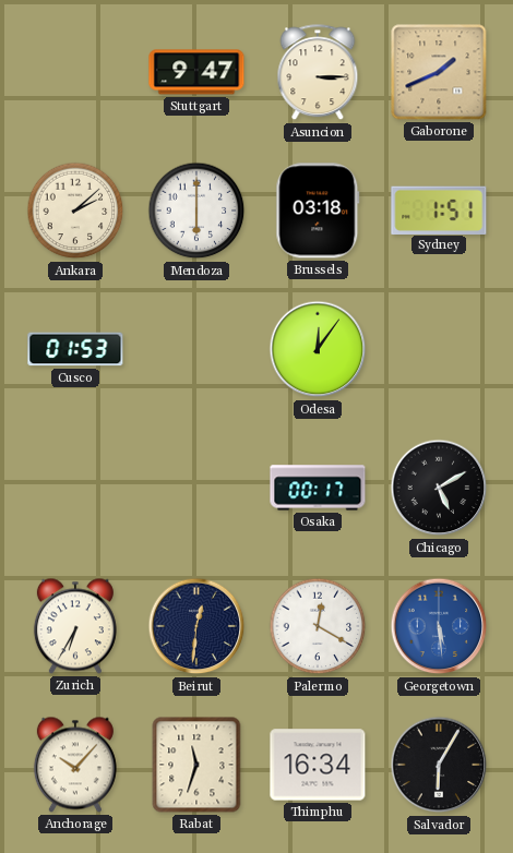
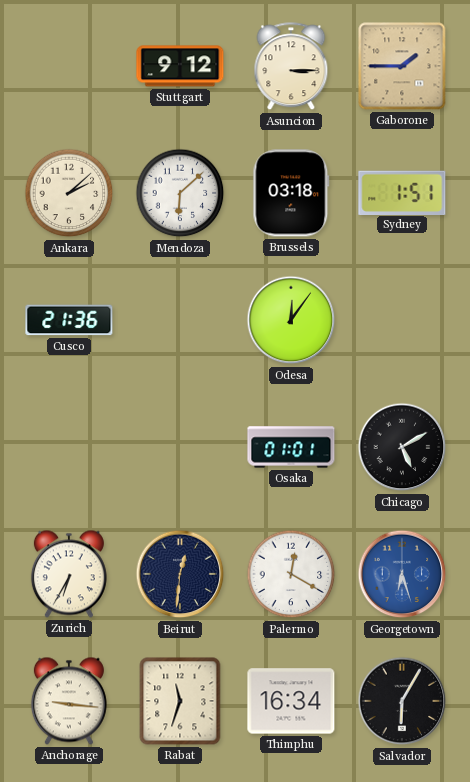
Stuttgart: 9:47 -> 9:12
Gaborone: 1:41 -> 1:45
Mendoza: 6:00 -> 6:08
Cusco: 01:53 -> 21:36
Osaka: 00:17 -> 01:01
Georgetown: 5:29 -> 6:27
Anchorage: 10:07 -> 9:16
